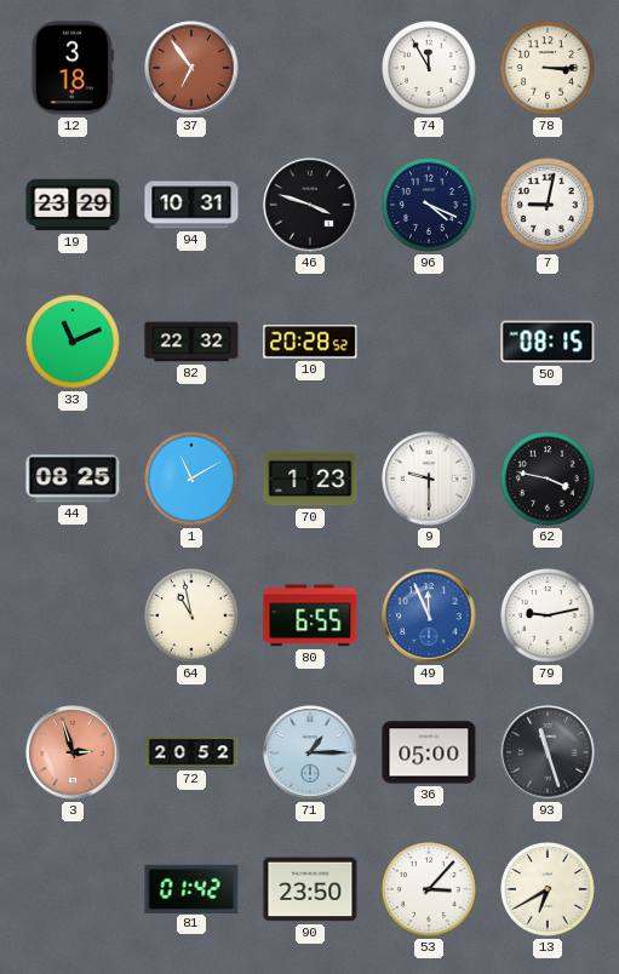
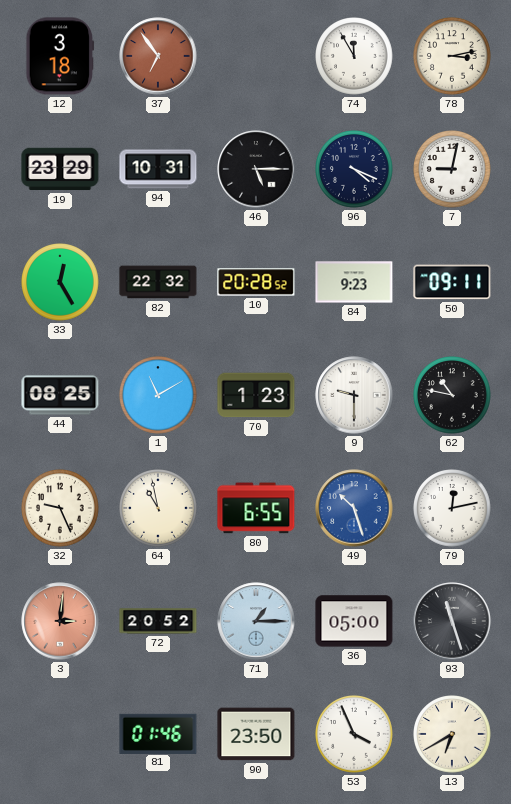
78: 3:15 -> 3:13
46: 3:48 -> 5:15
33: 11:11 -> 12:25
84: none -> 9:23
50: 08:15 -> 09:11
62: 3:47 -> 10:47
32: none -> 9:26
49: 11:56 -> 10:27
79: 9:13 -> 12:13
3: 2:57 -> 3:01
81: 01:42 -> 01:46
53: 3:07 -> 3:56
